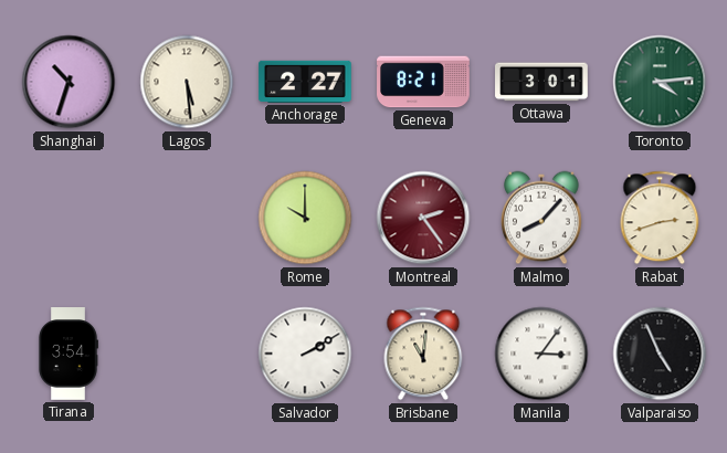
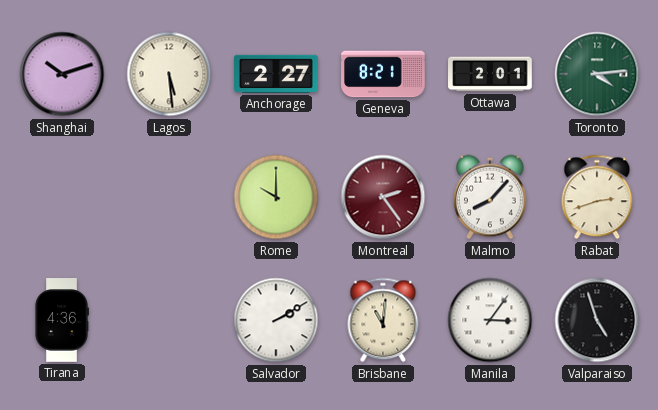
Shanghai: 10:33 -> 10:12
Ottawa: 3:01 -> 2:01
Tirana: 3:54 -> 4:36
Valparaiso: 4:56 -> 4:57
